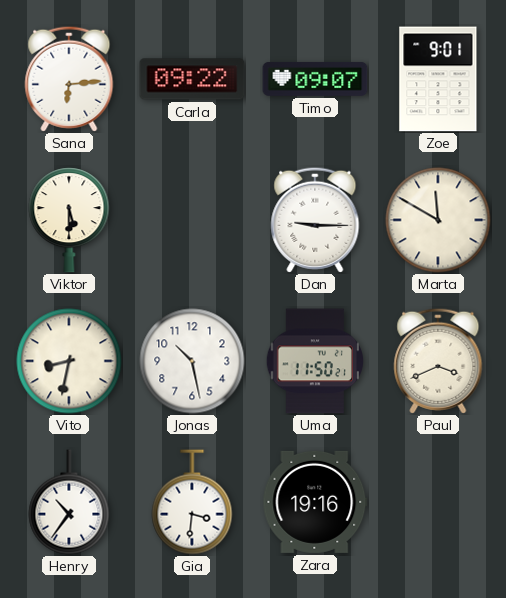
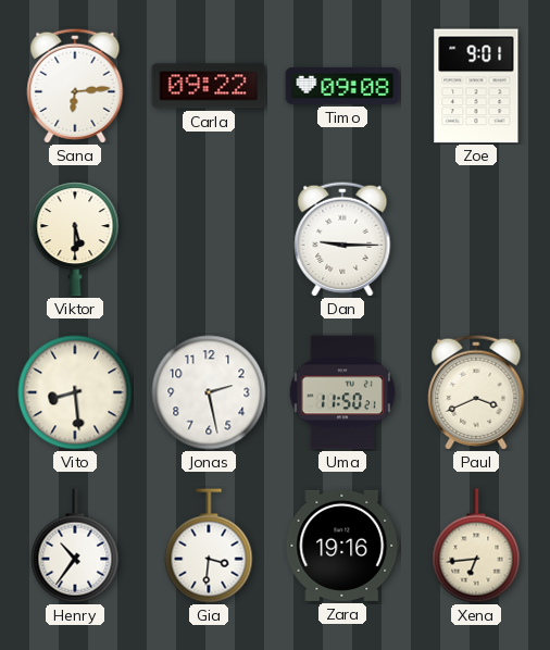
Timo: 09:07 -> 09:08
Marta: 11:50 -> none
Vito: 8:32 -> 8:29
Jonas: 10:28 -> 2:28
Xena: none -> 6:44
